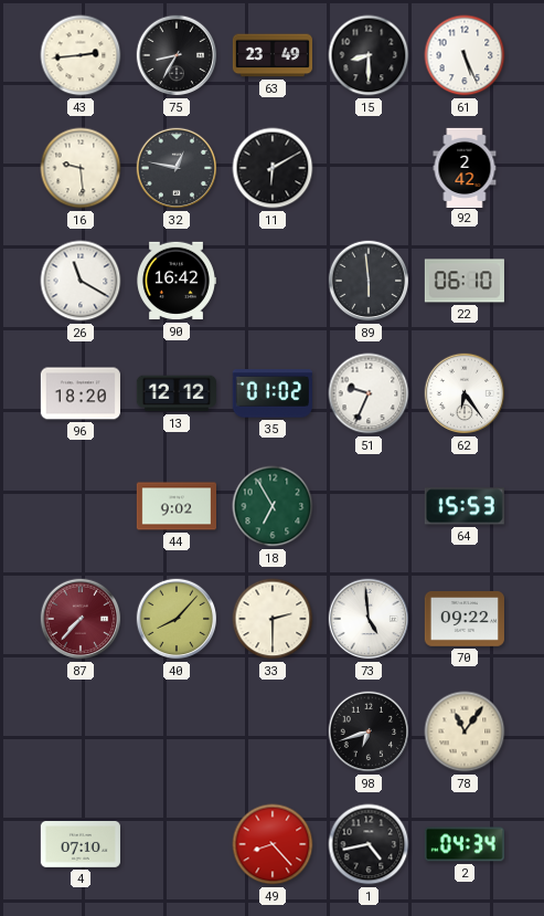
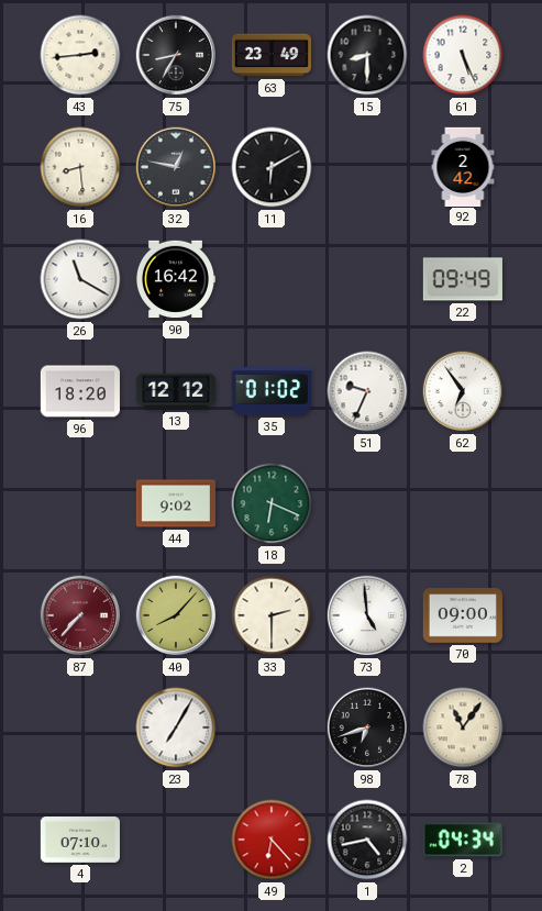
16: 9:29 -> 8:29
89: 5:59 -> none
22: 06:10 -> 09:49
62: 6:24 -> 6:54
18: 6:55 -> 6:19
64: 15:53 -> none
70: 09:22 -> 09:00
23: none -> 7:05
49: 8:23 -> 6:23
